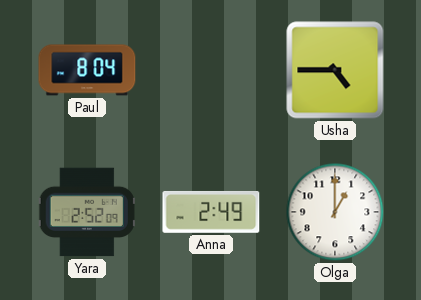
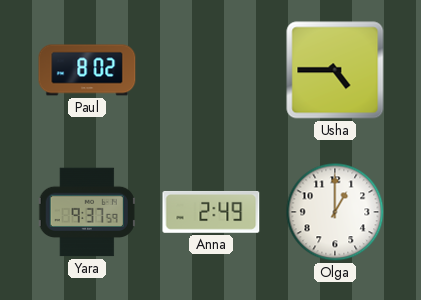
Paul: 8:04 -> 8:02
Yara: 2:52 -> 9:37
